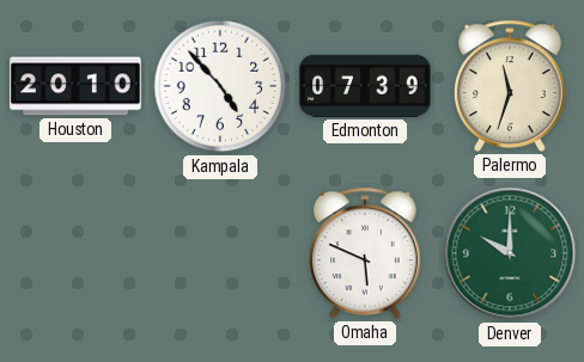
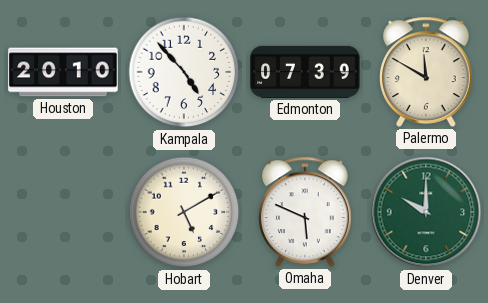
Palermo: 11:33 -> 11:50
Hobart: none -> 5:10
